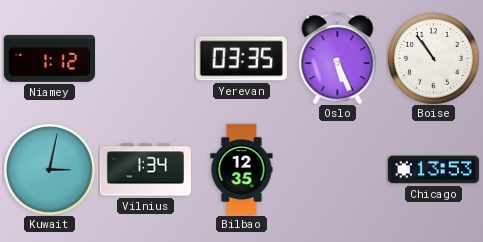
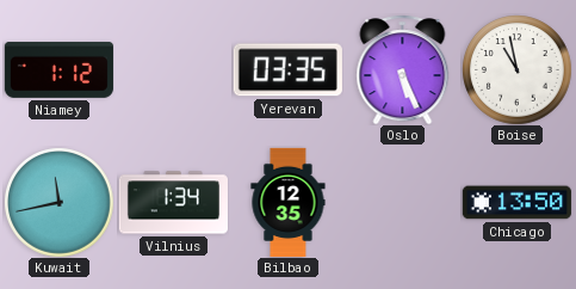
Boise: 10:54 -> 10:58
Kuwait: 3:02 -> 11:43
Chicago: 13:53 -> 13:50
